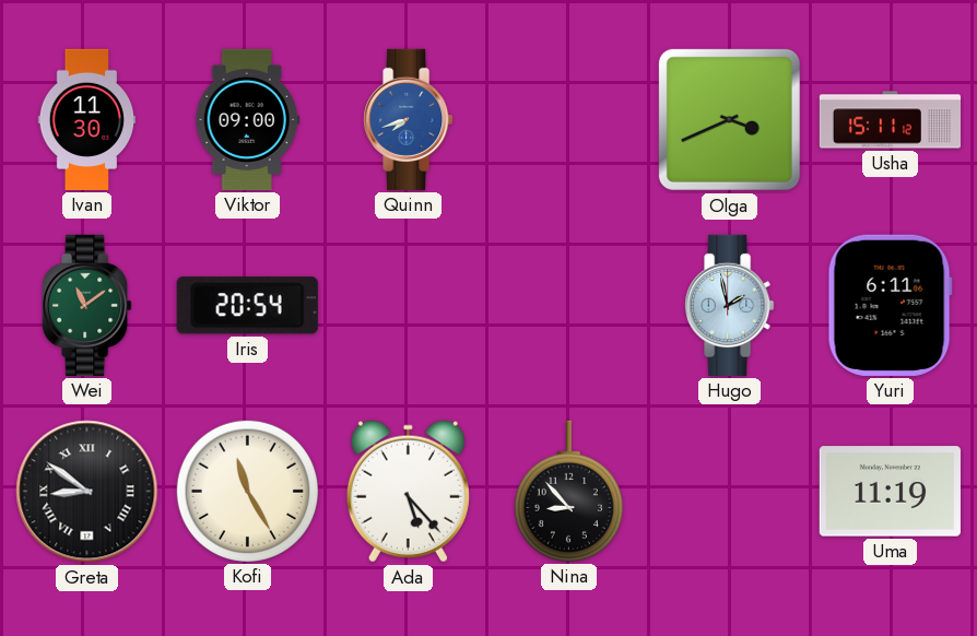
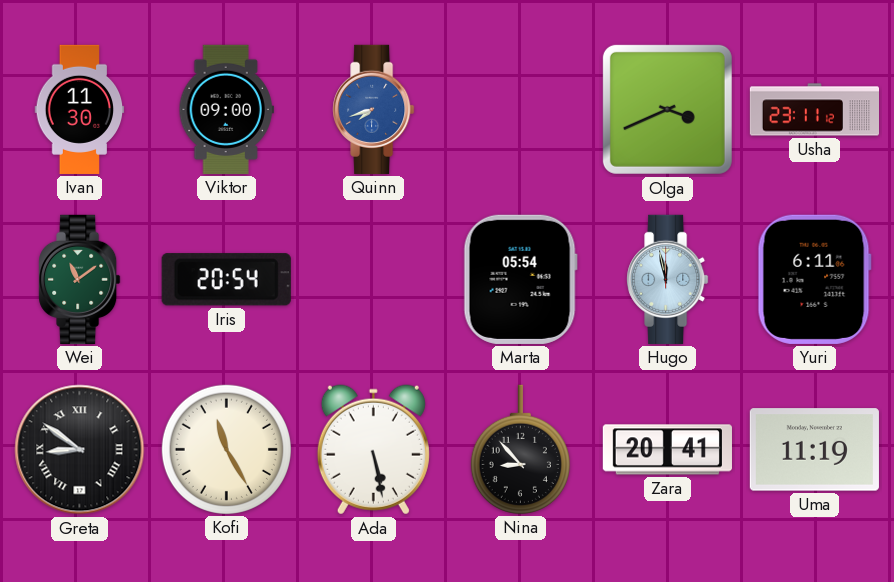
Usha: 15:11 -> 23:11
Marta: none -> 05:54
Hugo: 1:58 -> 11:58
Ada: 5:23 -> 5:28
Zara: none -> 20:41
